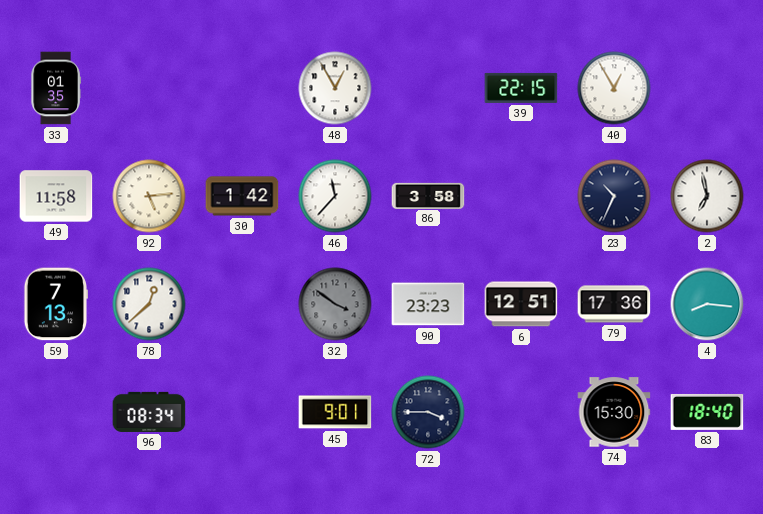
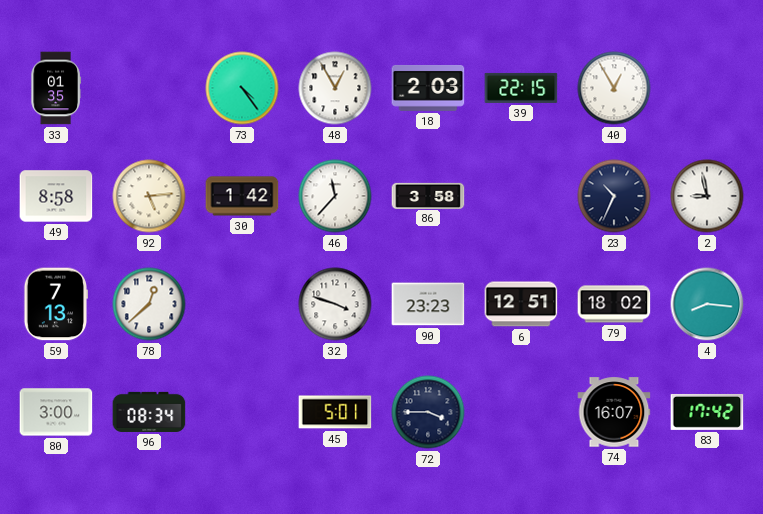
73: none -> 4:24
18: none -> 2:03
49: 11:58 -> 8:58
2: 6:58 -> 8:58
32: 3:51 -> 3:48
32 dial: grey -> white
79: 17:36 -> 18:02
80: none -> 3:00
45: 9:01 -> 5:01
74: 15:30 -> 16:07
83: 18:40 -> 17:42
